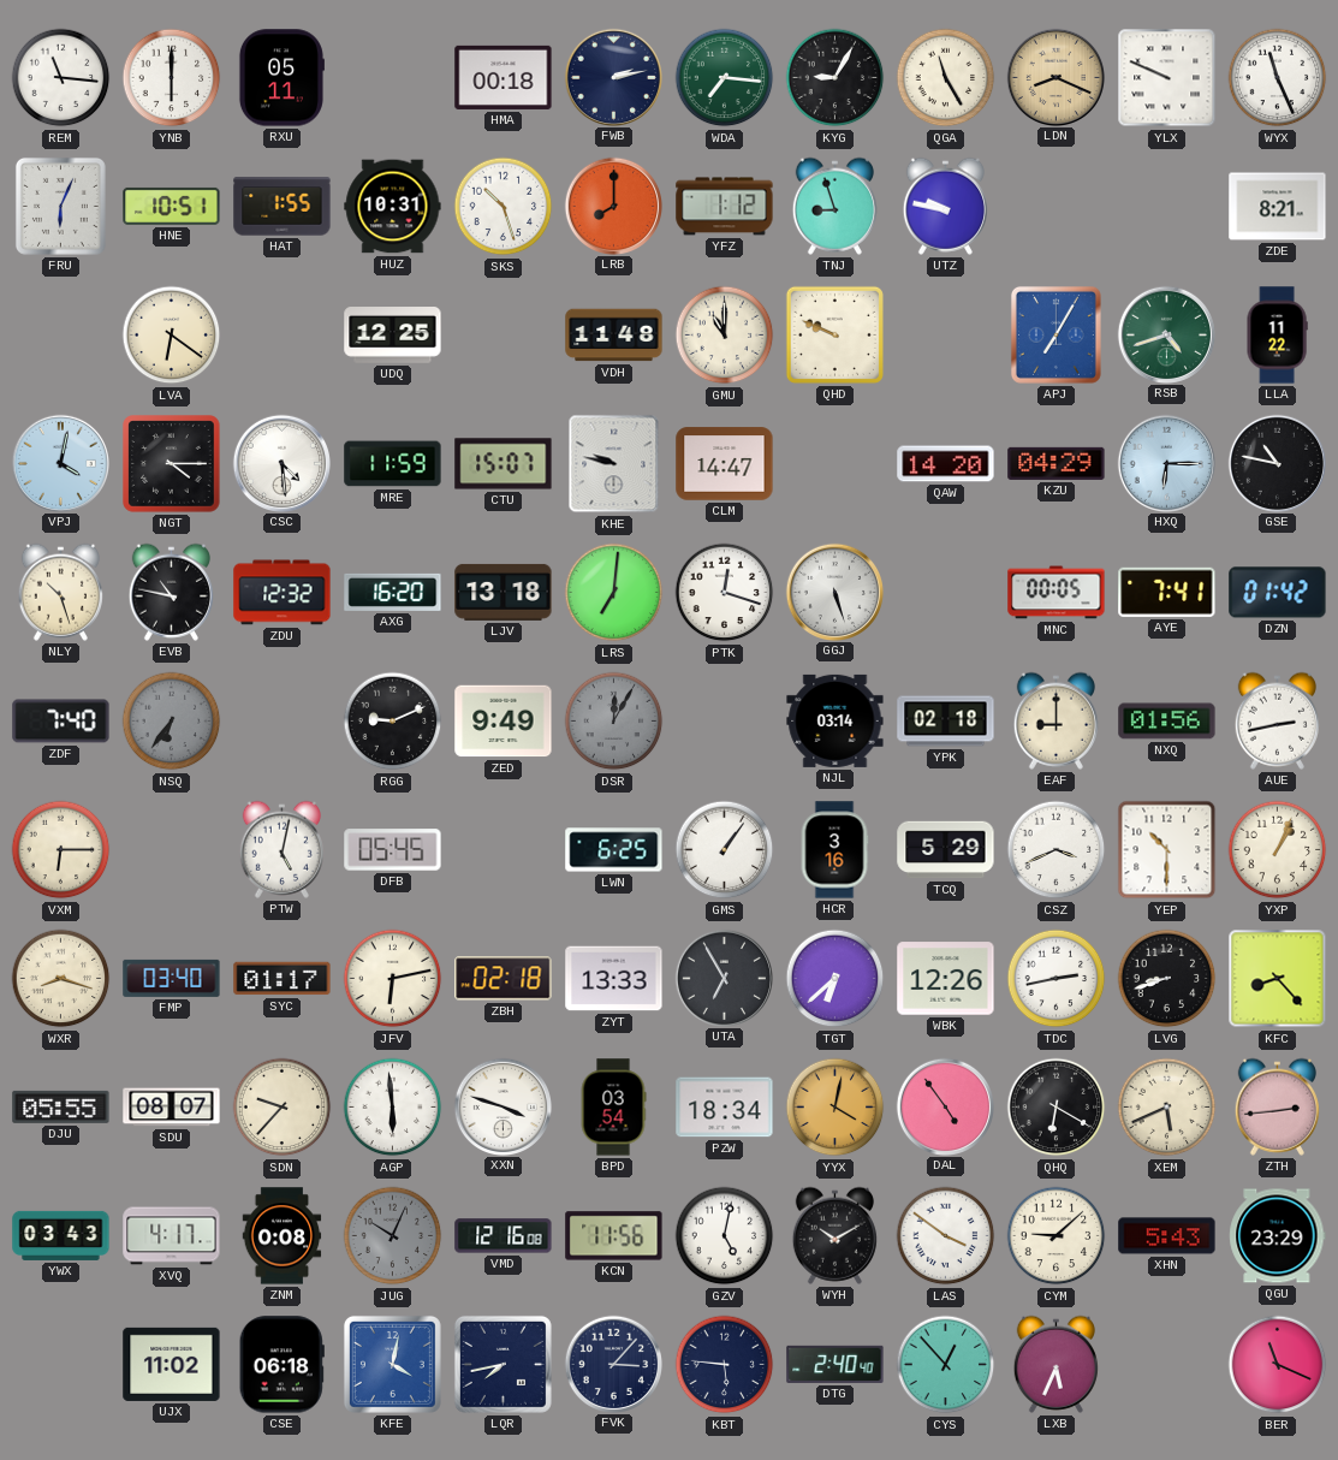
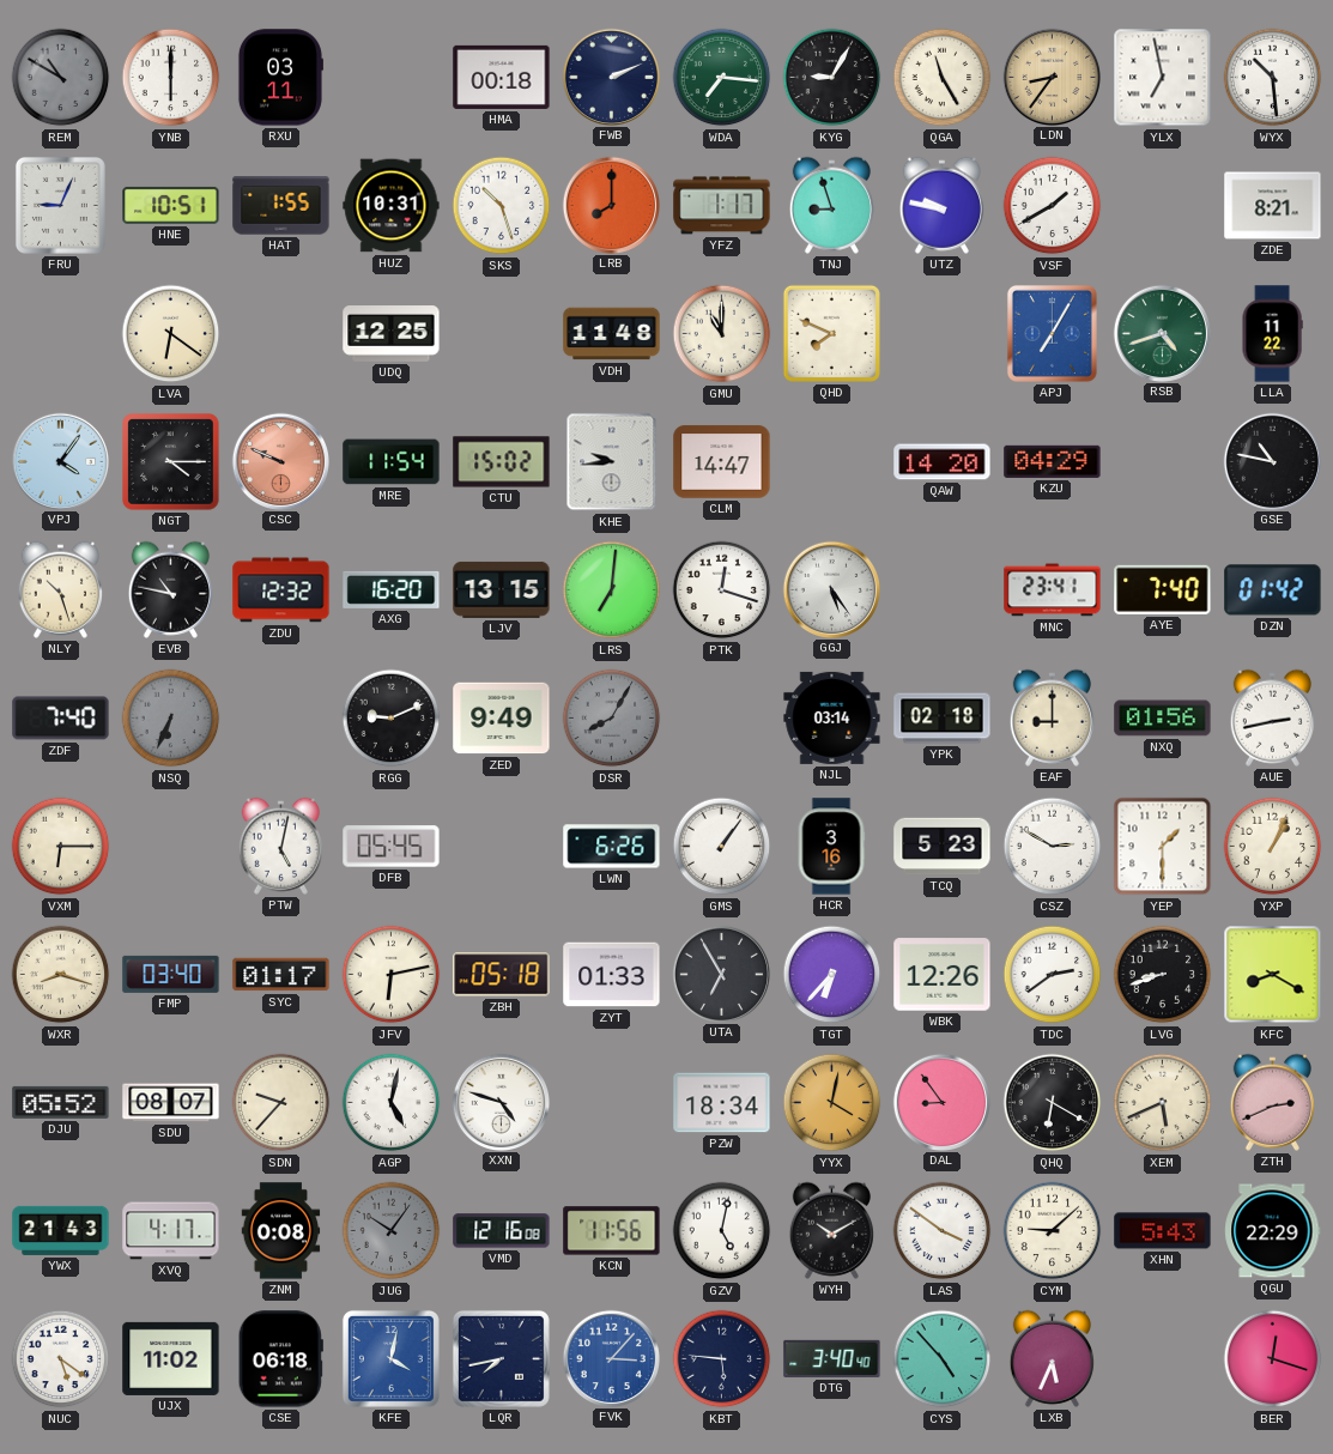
REM: 11:16 -> 10:50
REM dial: white -> grey
RXU: 05:11 -> 03:11
FWB: 2:13 -> 2:11
LDN: 8:19 -> 8:36
YLX: 9:49 -> 6:58
WYX: 11:26 -> 10:29
FRU: 6:04 -> 9:04
YFZ: 1:12 -> 1:17
VSF: none -> 1:40
QHD: 9:49 -> 7:49
VPJ: 4:02 -> 4:06
CSC: 4:29 -> 9:49
CSC dial: white -> salmon
MRE: 11:59 -> 11:54
CTU: 15:07 -> 15:02
KHE: 9:47 -> 9:44
HXQ: 6:15 -> none
LJV: 13:18 -> 13:15
GGJ: 5:27 -> 5:24
MNC: 00:05 -> 23:41
AYE: 7:41 -> 7:40
NSQ: 6:36 -> 6:34
DSR: 12:05 -> 8:05
LWN: 6:25 -> 6:26
TCQ: 5:29 -> 5:23
CSZ: 3:41 -> 2:50
YEP: 10:30 -> 1:30
ZBH: 02:18 -> 05:18
ZYT: 13:33 -> 01:33
TGT: 6:38 -> 6:37
TDC: 2:43 -> 2:39
KFC: 8:23 -> 8:20
DJU: 05:55 -> 05:52
AGP: 5:59 -> 5:02
XXN: 3:48 -> 4:48
BPD: 03:54 -> none
DAL: 4:54 -> 8:54
ZTH: 2:44 -> 2:41
YWX: 03:43 -> 21:43
JUG: 10:04 -> 10:06
QGU: 23:29 -> 22:29
NUC: none -> 5:21
FVK dial: navy -> blue
DTG: 2:40 -> 3:40
CYS: 12:53 -> 4:53
BER: 11:19 -> 12:18
